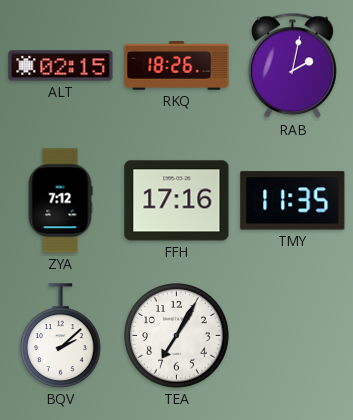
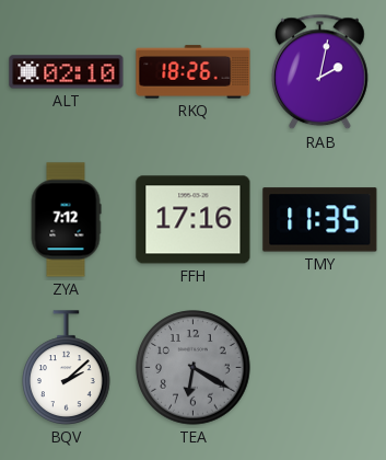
ALT: 02:15 -> 02:10
TEA: 7:05 -> 6:20
TEA dial: white -> grey
